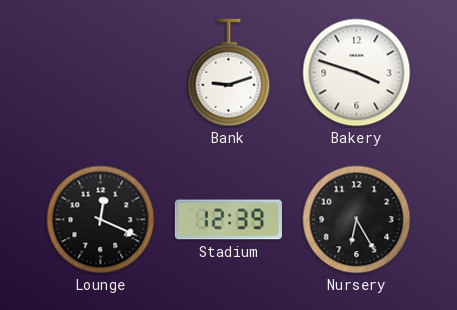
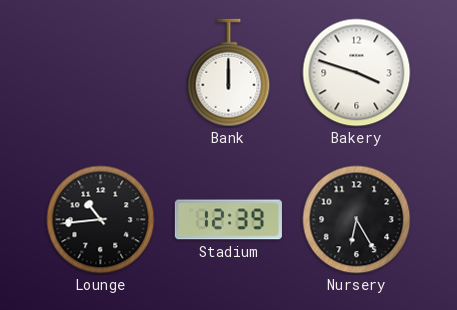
Bank: 9:12 -> 12:00
Lounge: 12:19 -> 10:44
